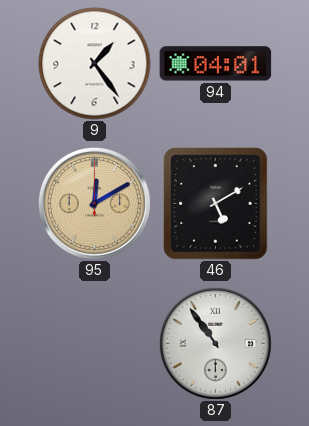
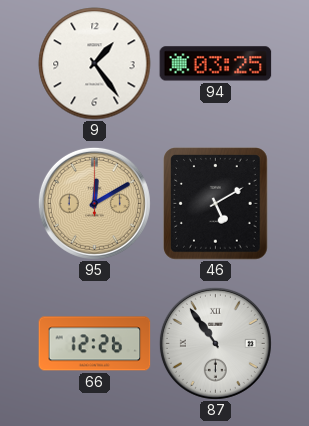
94: 04:01 -> 03:25
66: none -> 12:26
